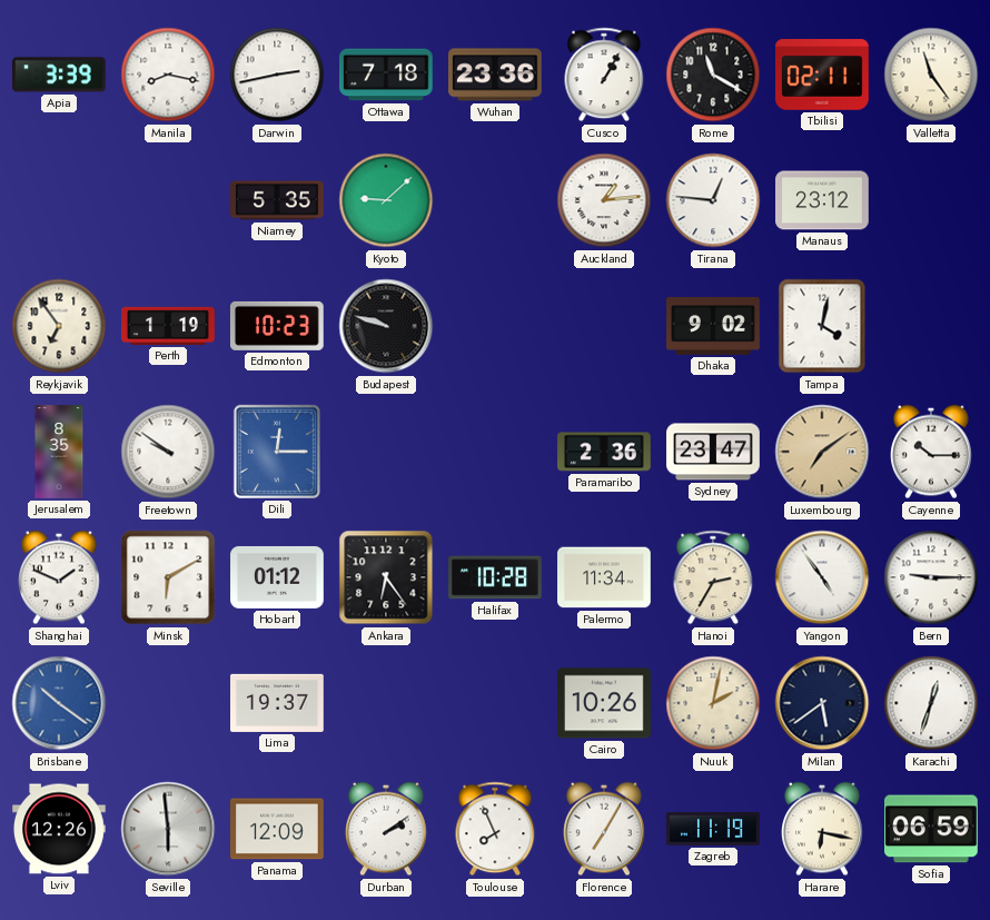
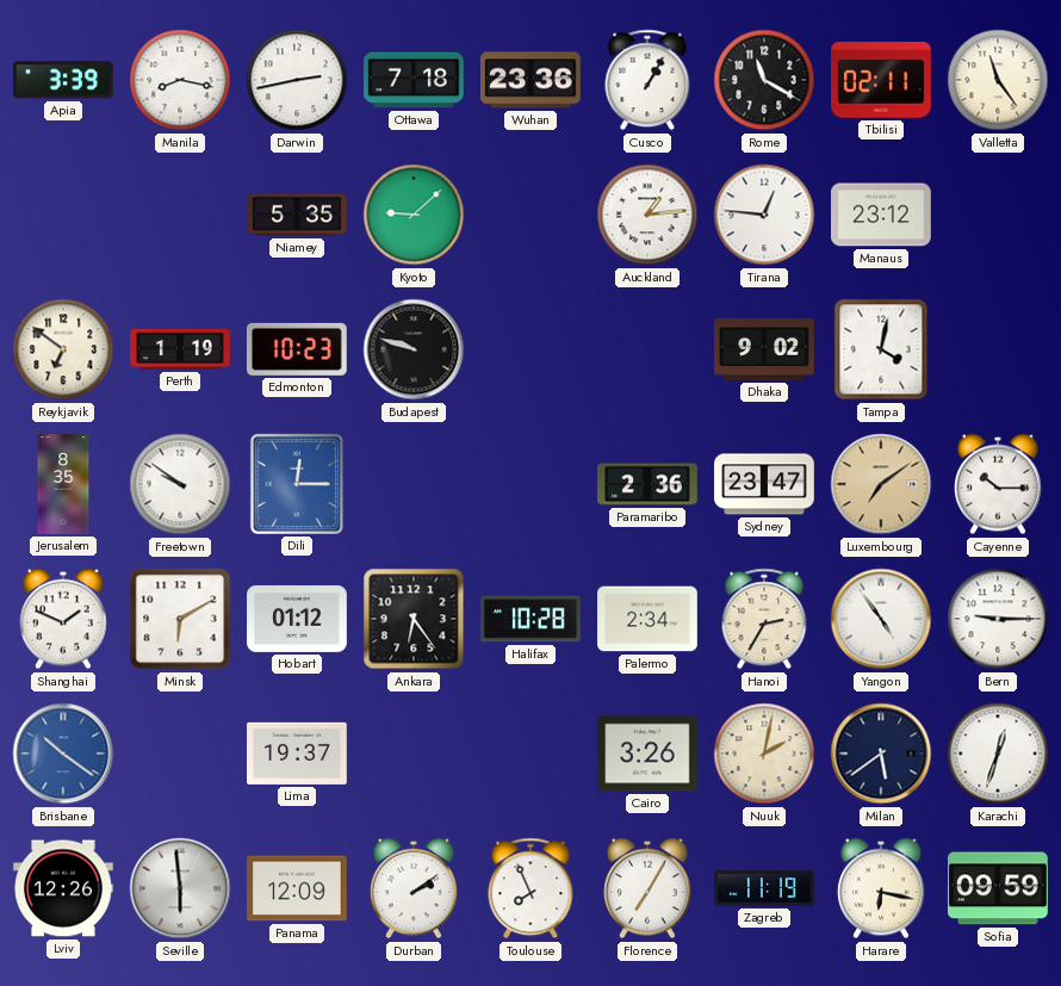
Reykjavik: 6:54 -> 6:51
Palermo: 11:34 -> 2:34
Cairo: 10:26 -> 3:26
Sofia: 06:59 -> 09:59
